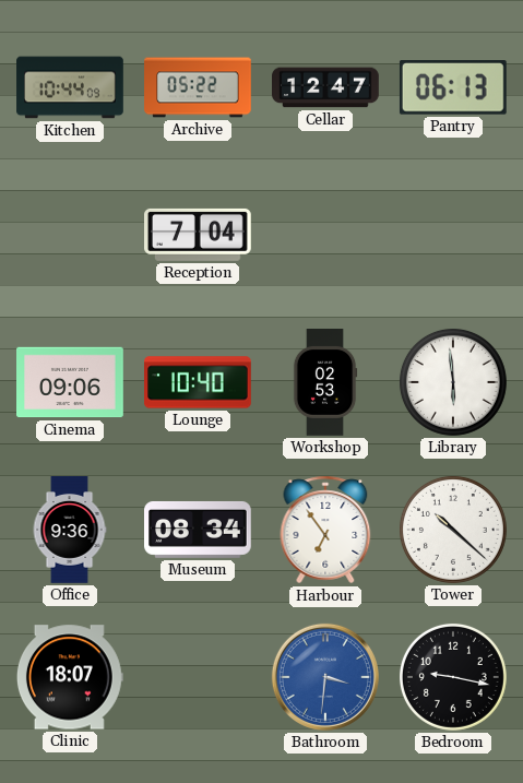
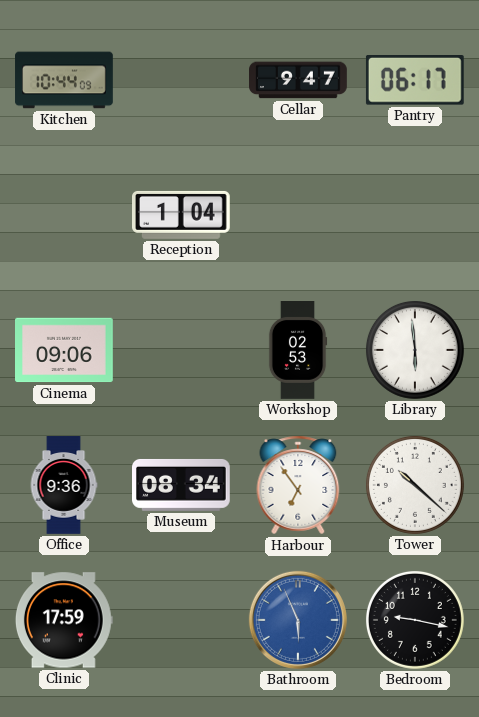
Archive: 05:22 -> none
Cellar: 12:47 -> 9:47
Pantry: 06:13 -> 06:17
Reception: 7:04 -> 1:04
Lounge: 10:40 -> none
Clinic: 18:07 -> 17:59
Bathroom: 3:31 -> 5:56
